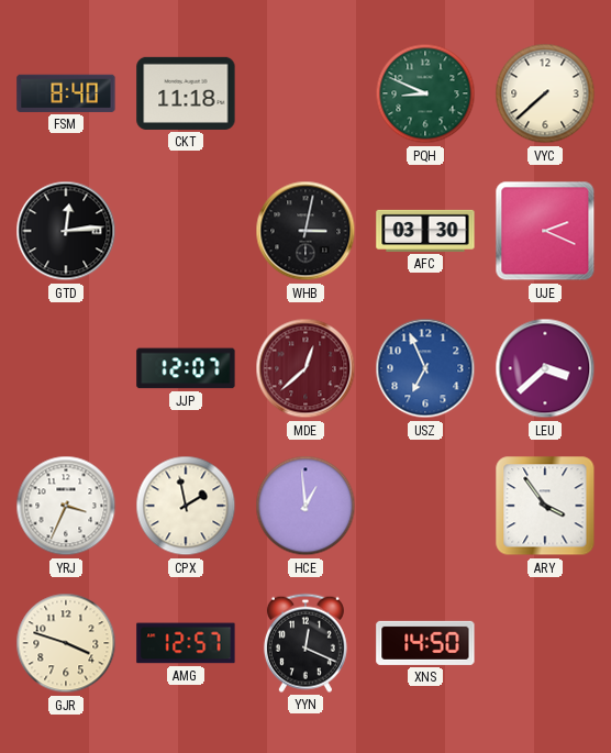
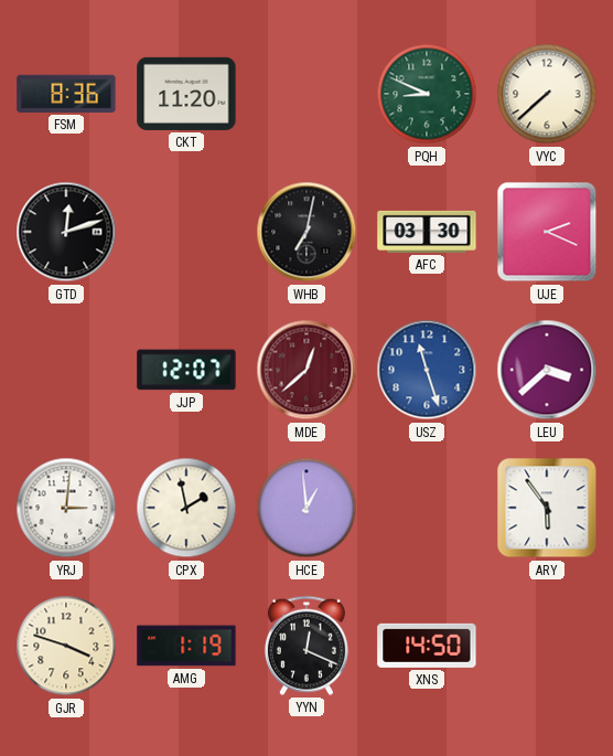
FSM: 8:40 -> 8:36
CKT: 11:18 -> 11:20
GTD: 12:14 -> 12:12
WHB: 3:02 -> 7:02
USZ: 6:56 -> 11:27
YRJ: 3:34 -> 3:01
ARY: 3:54 -> 5:54
AMG: 12:57 -> 1:19
